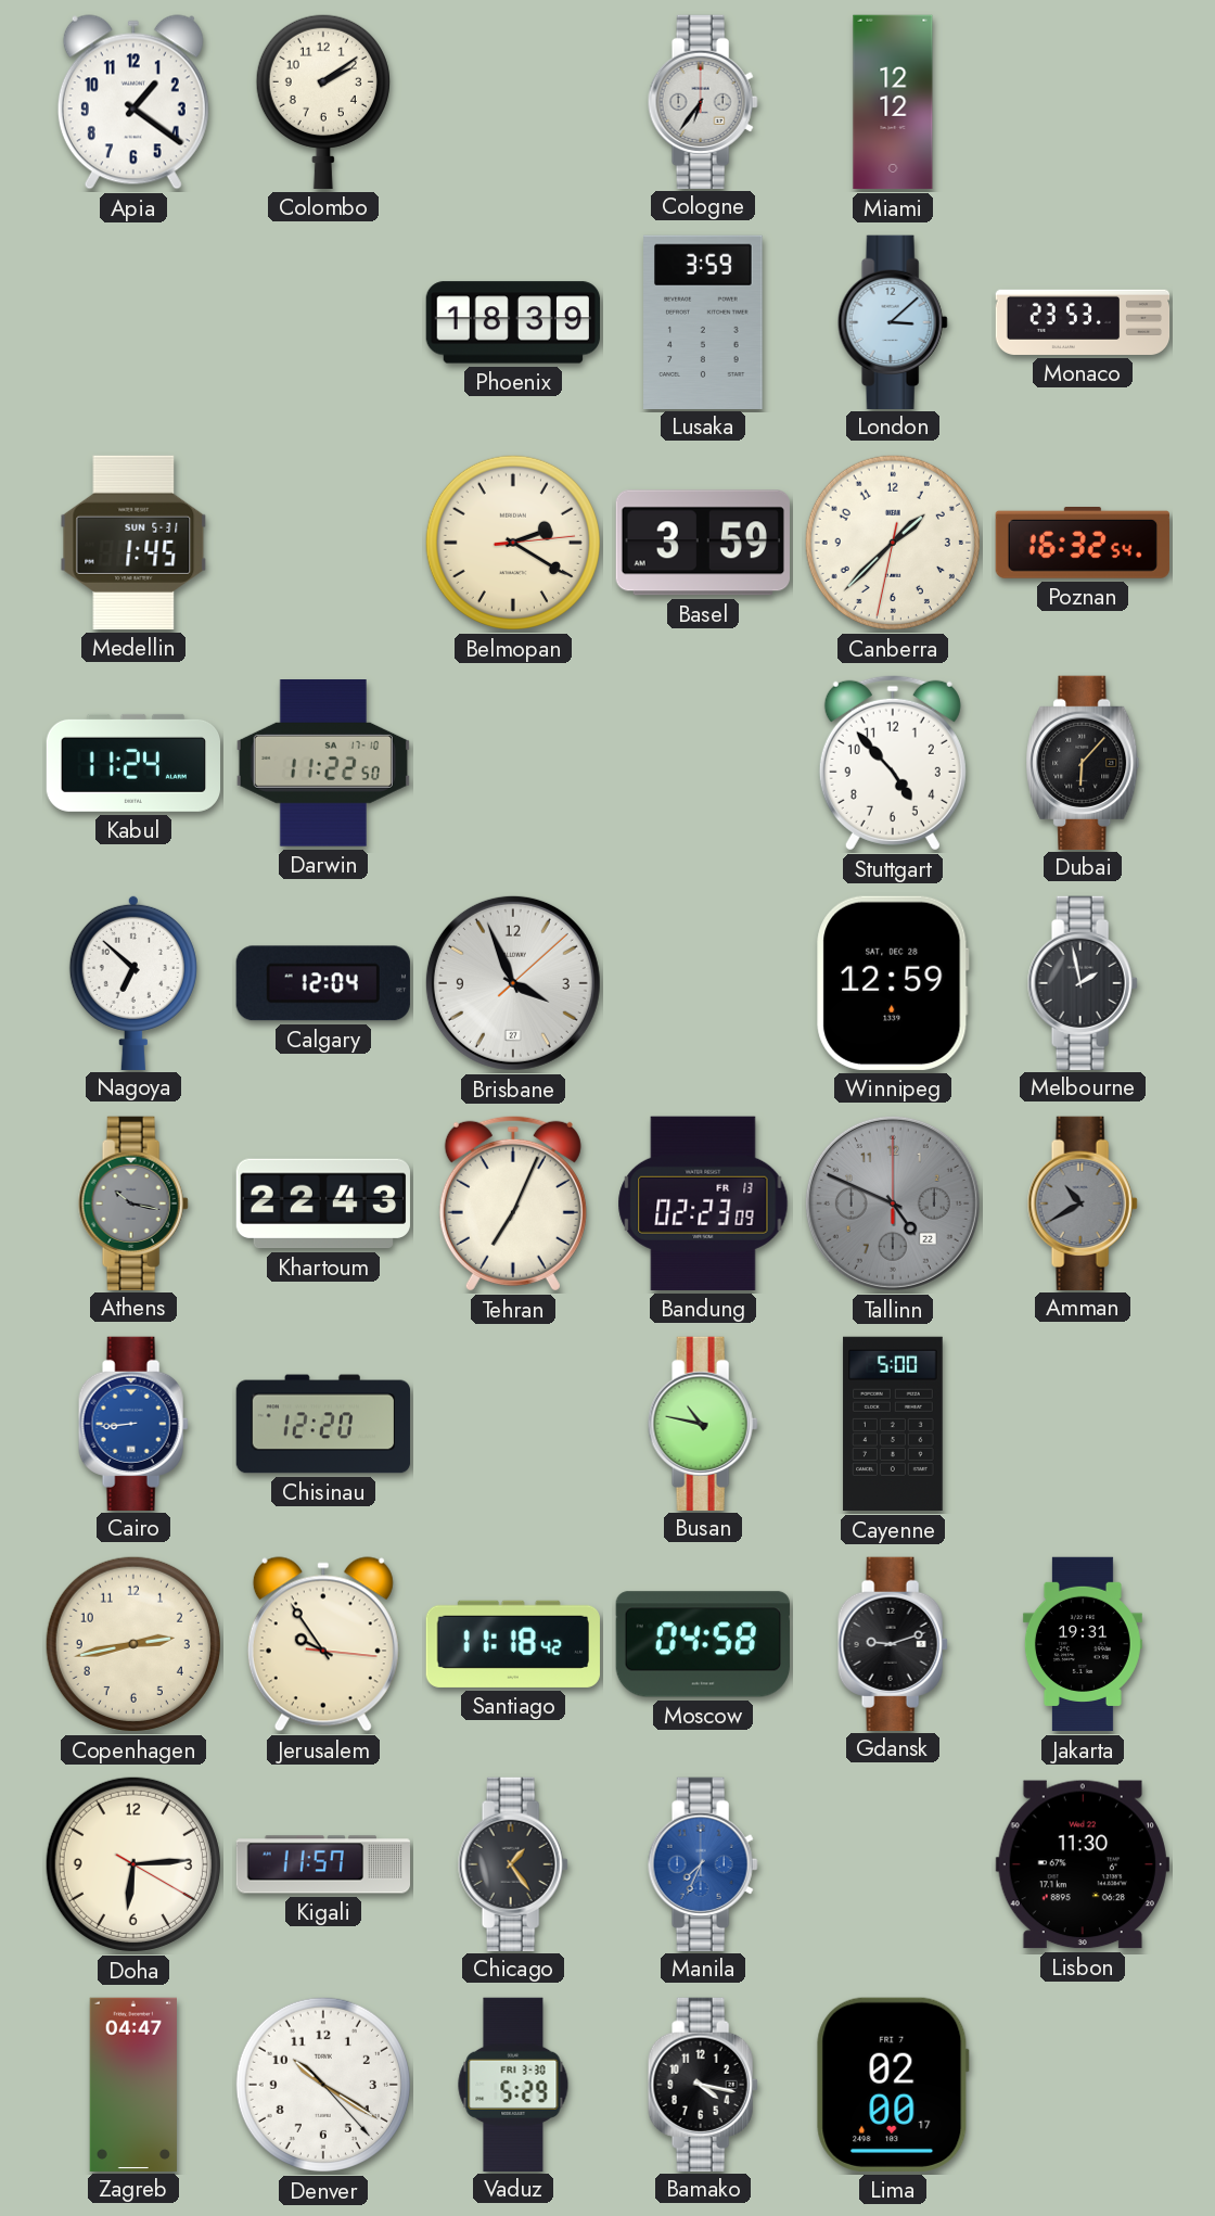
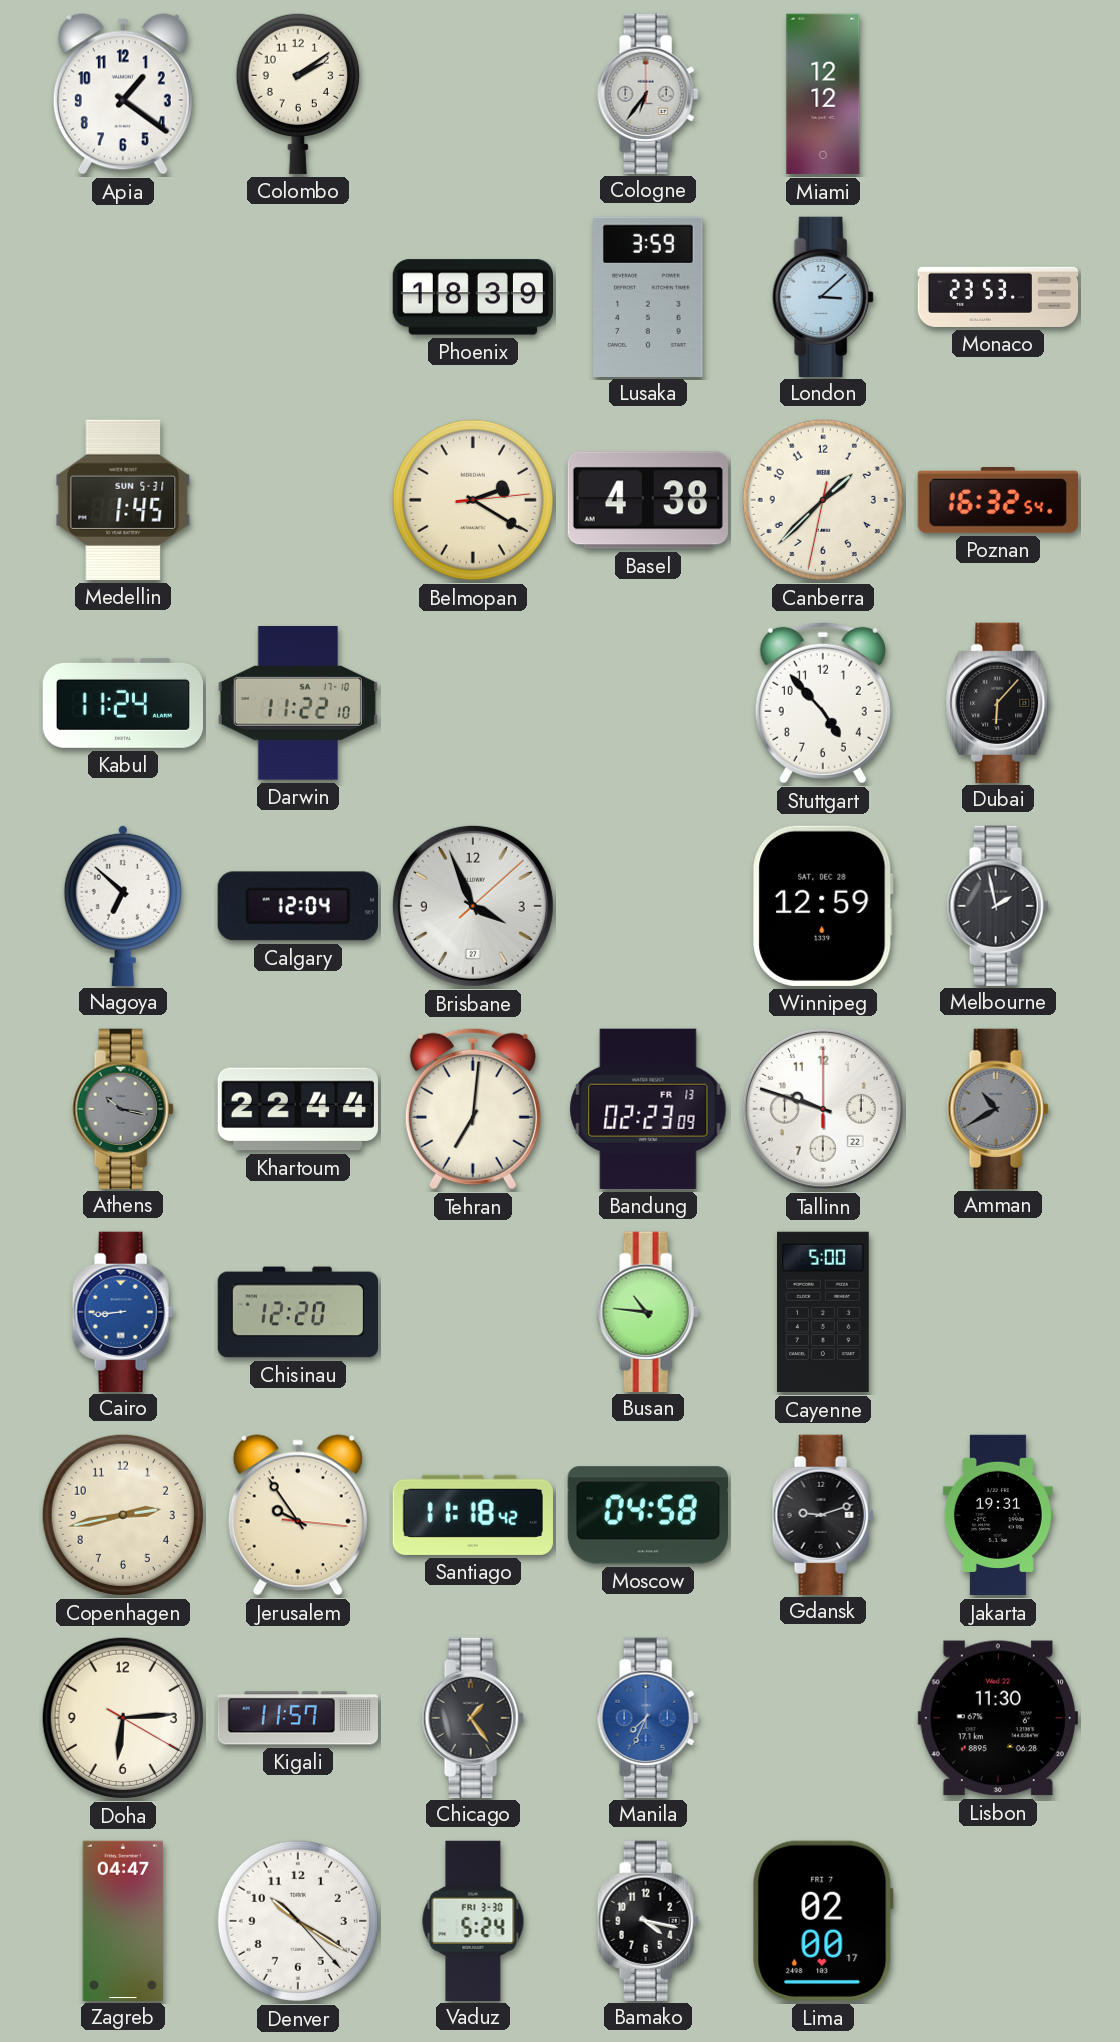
Basel: 3:59 -> 4:38
Darwin: 11:22:50 -> 11:22:10
Khartoum: 22:43 -> 22:44
Tehran: 7:04 -> 7:01
Tallinn: 4:49 -> 9:48
Tallinn dial: grey -> white
Busan: 10:47 -> 10:46
Vaduz: 5:29 -> 5:24
